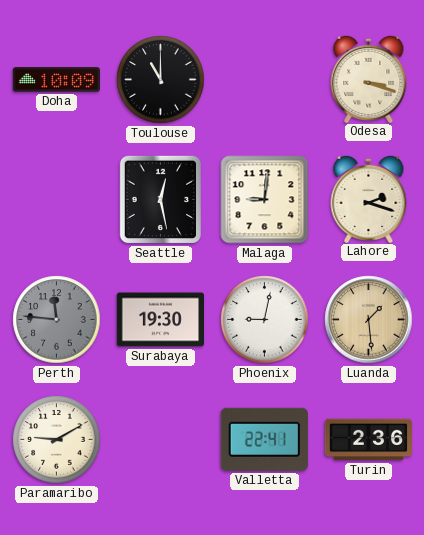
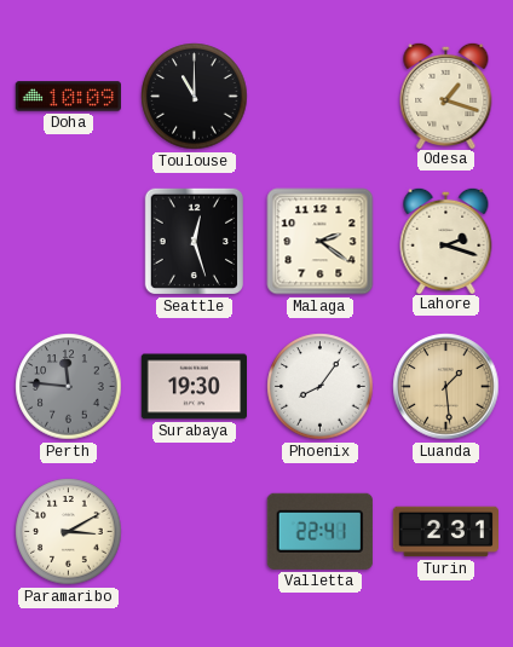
Odesa: 3:18 -> 1:18
Seattle: 12:28 -> 12:27
Malaga: 9:01 -> 2:21
Phoenix: 9:02 -> 8:06
Paramaribo: 9:10 -> 3:10
Turin: 2:36 -> 2:31
